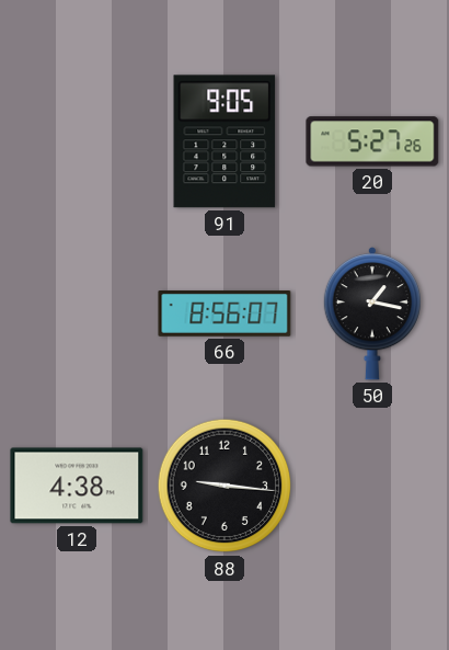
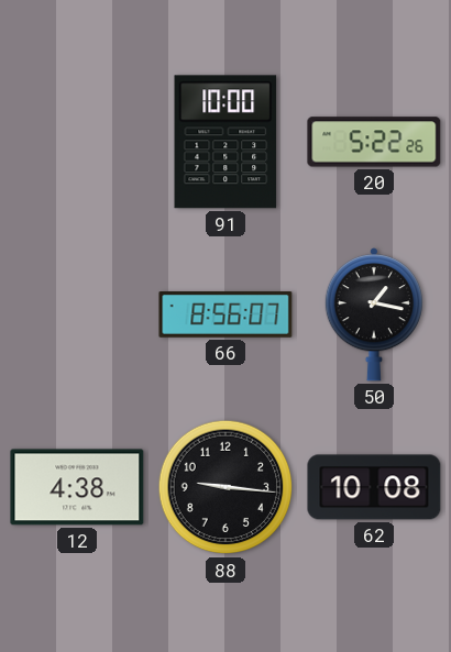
91: 9:05 -> 10:00
20: 5:27 -> 5:22
62: none -> 10:08
